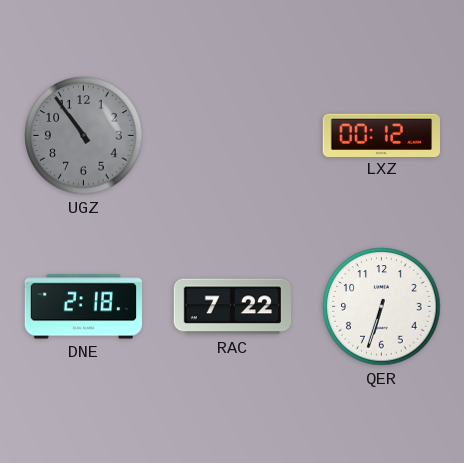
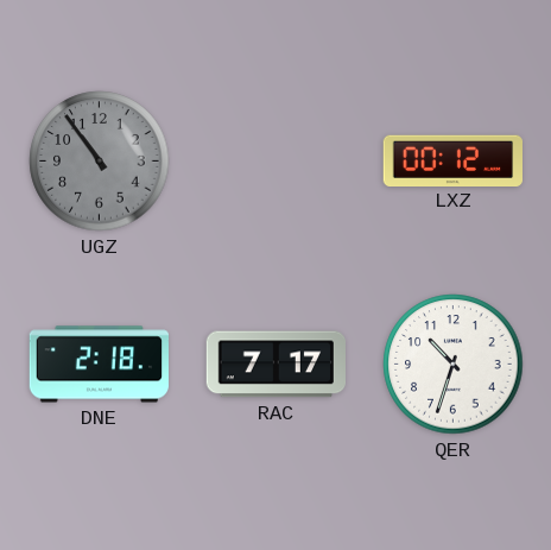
RAC: 7:22 -> 7:17
QER: 6:33 -> 10:33
